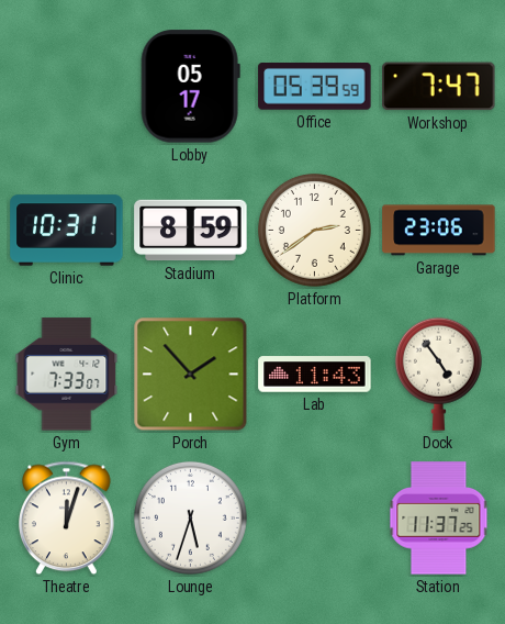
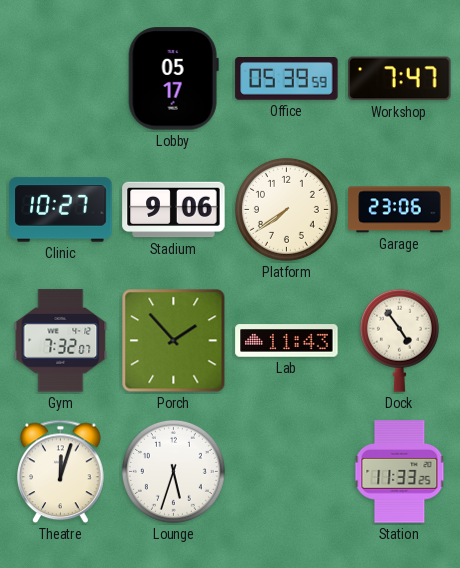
Clinic: 10:31 -> 10:27
Stadium: 8:59 -> 9:06
Platform: 2:39 -> 7:39
Gym: 7:33 -> 7:32
Station: 11:37 -> 11:33
